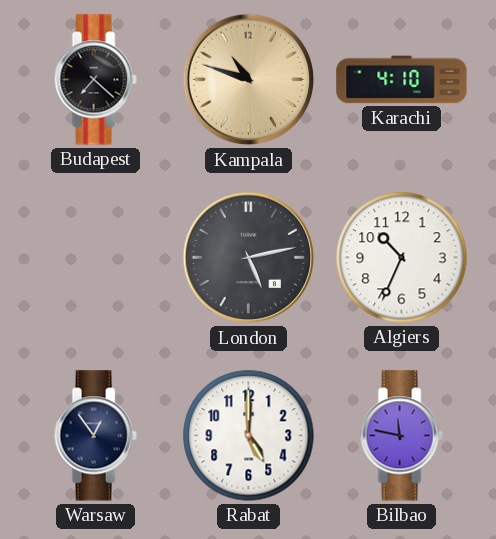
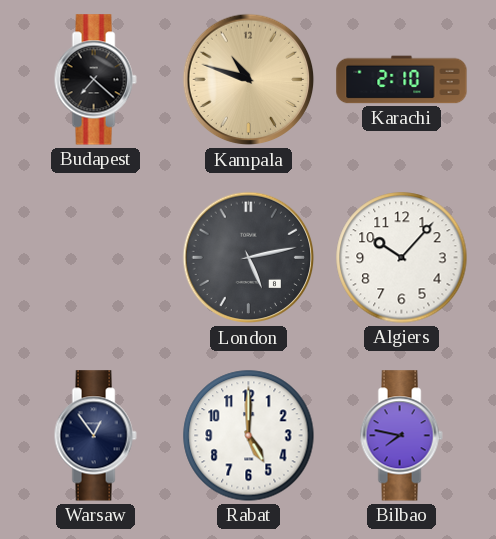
Karachi: 4:10 -> 2:10
Algiers: 10:34 -> 10:07
Bilbao: 11:47 -> 7:47
